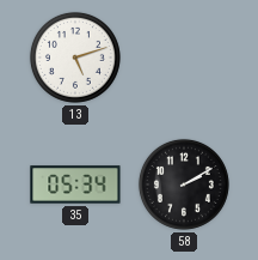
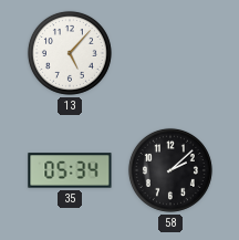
13: 5:12 -> 5:07
58: 2:10 -> 2:08
